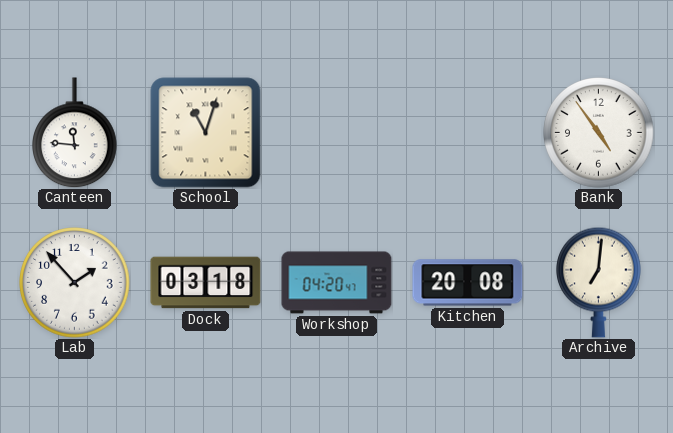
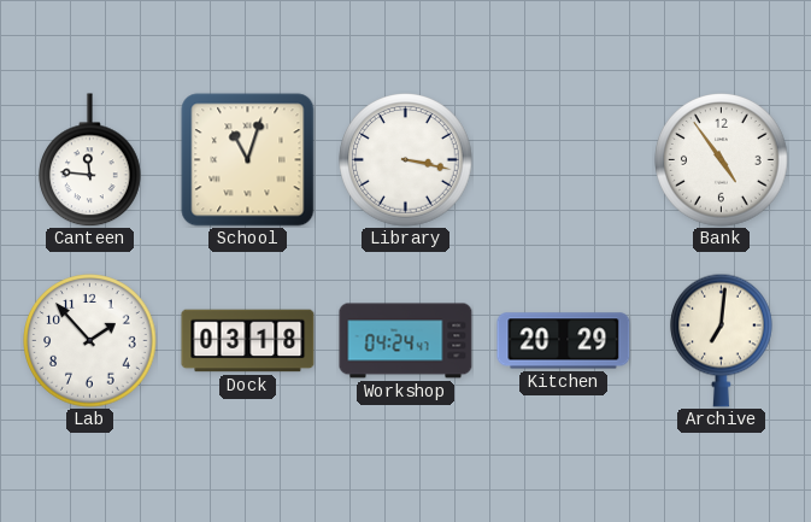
Library: none -> 3:17
Workshop: 04:20 -> 04:24
Kitchen: 20:08 -> 20:29
